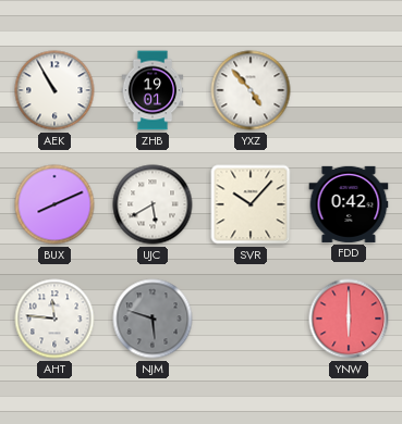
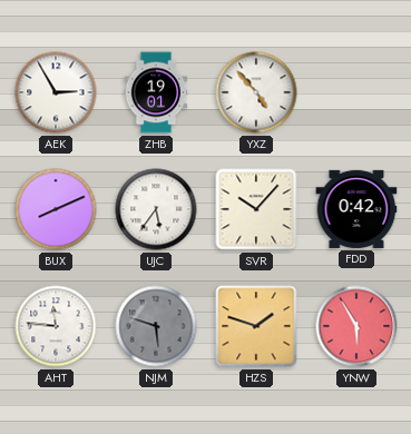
AEK: 10:55 -> 2:55
UJC: 5:40 -> 5:36
HZS: none -> 1:48
YNW: 6:00 -> 5:55
